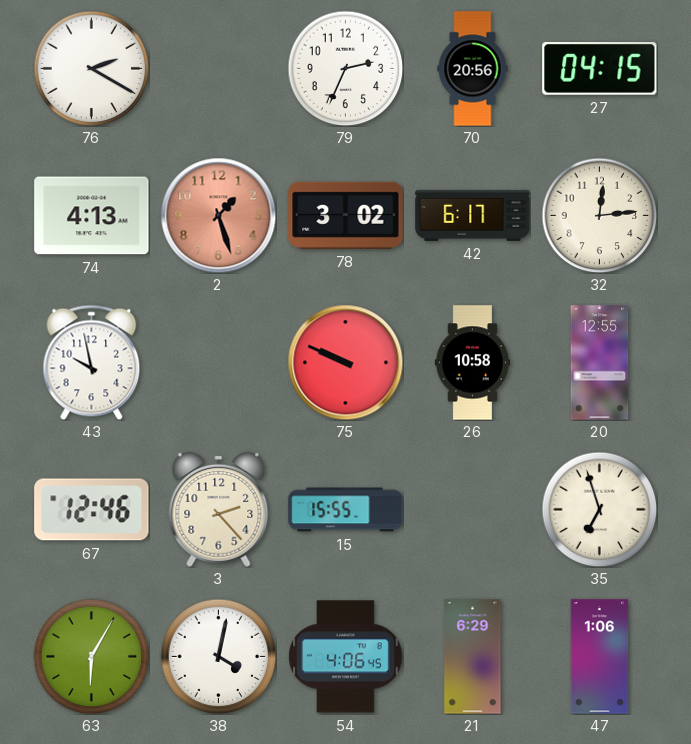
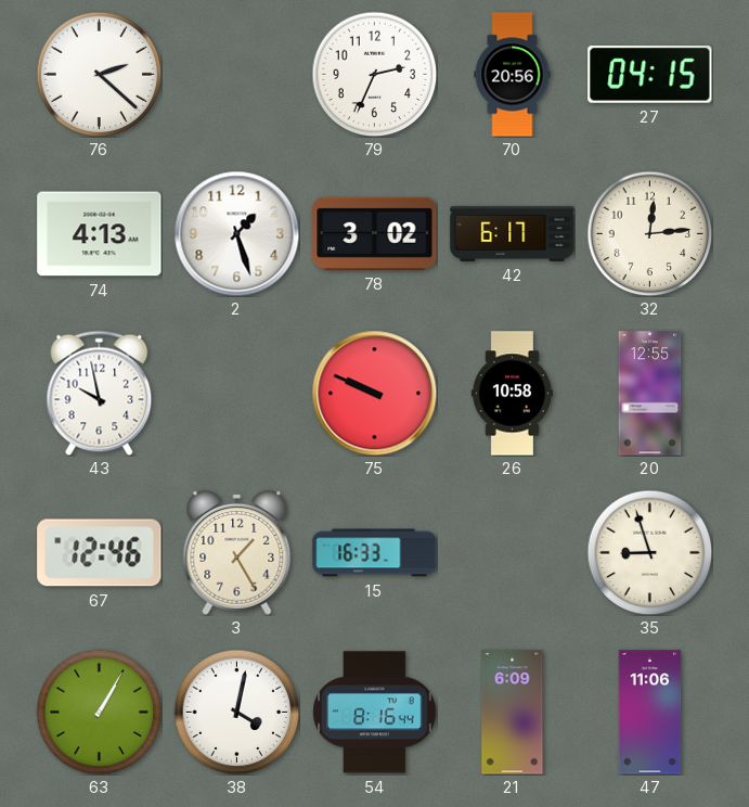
76: 2:20 -> 2:22
2 dial: salmon -> white
3: 2:23 -> 1:25
15: 15:55 -> 16:33
35: 6:57 -> 8:57
63: 6:05 -> 1:05
54: 4:06 -> 8:16
21: 6:29 -> 6:09
47: 1:06 -> 11:06
